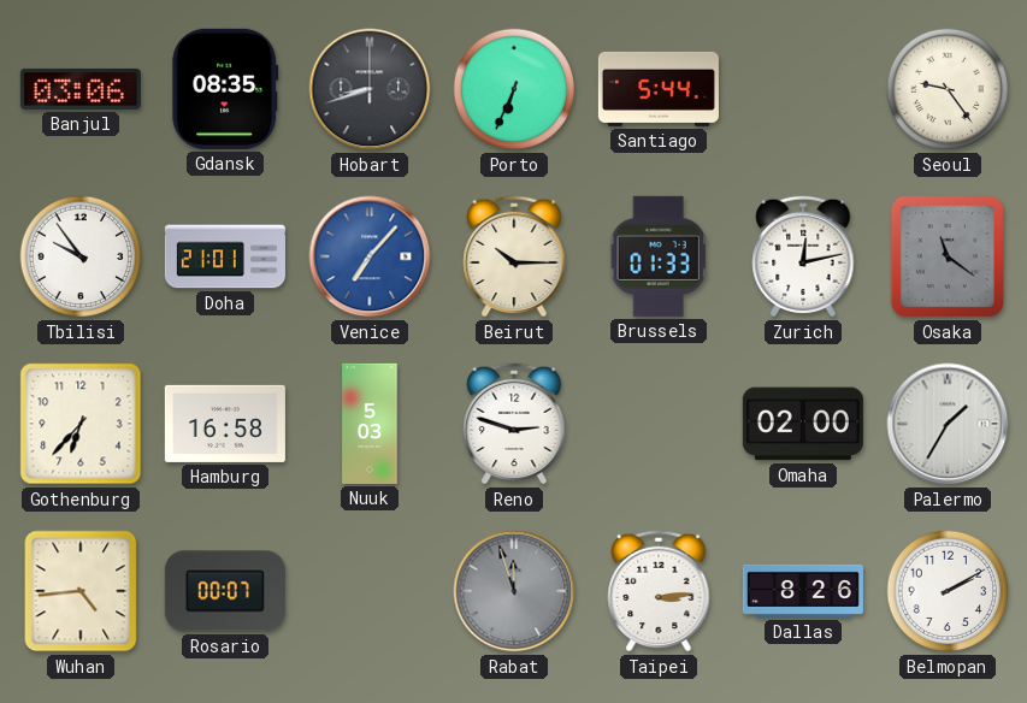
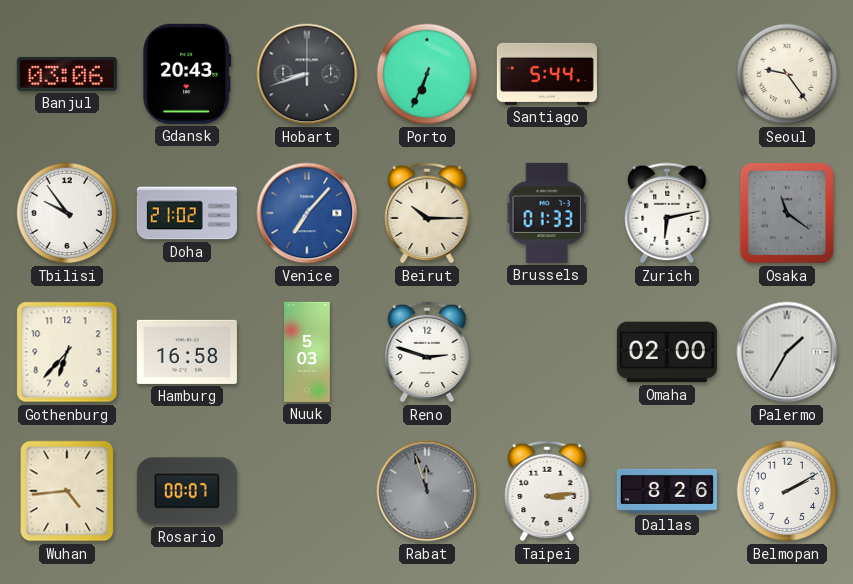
Gdansk: 08:35 -> 20:43
Doha: 21:01 -> 21:02
Zurich: 12:13 -> 6:13
